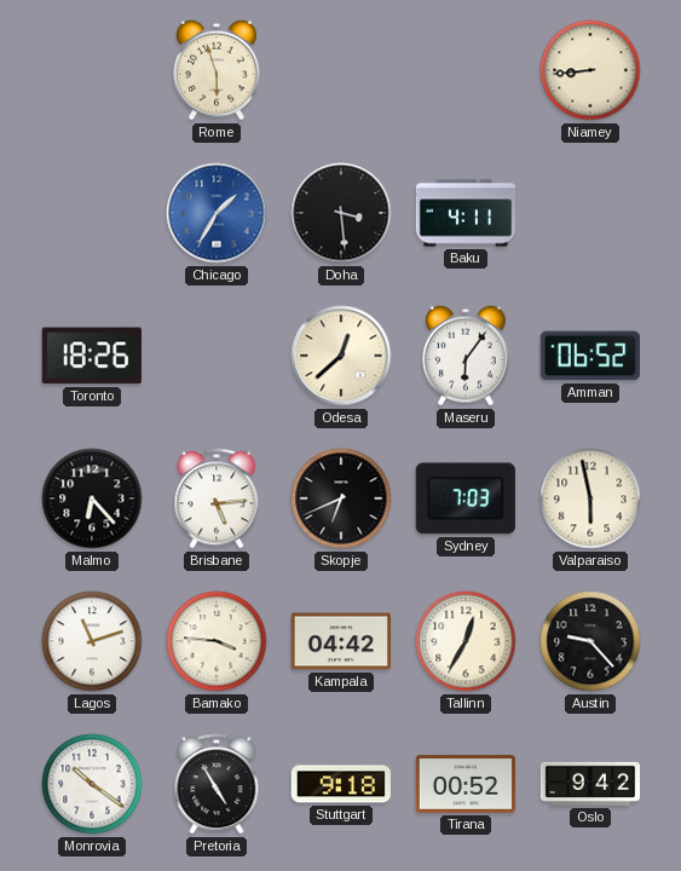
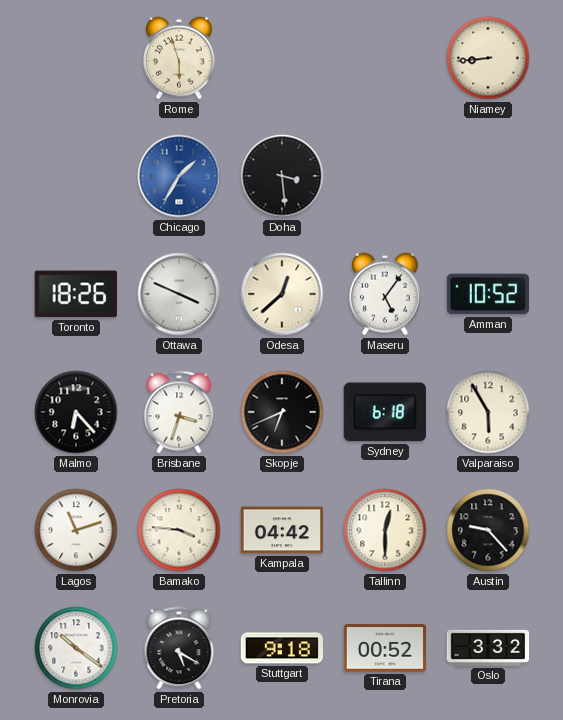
Baku: 4:11 -> none
Ottawa: none -> 3:49
Maseru: 6:06 -> 5:06
Amman: 06:52 -> 10:52
Brisbane: 5:14 -> 3:33
Sydney: 7:03 -> 6:18
Valparaiso: 5:58 -> 5:55
Tallinn: 12:35 -> 12:30
Pretoria: 4:55 -> 5:20
Oslo: 9:42 -> 3:32
